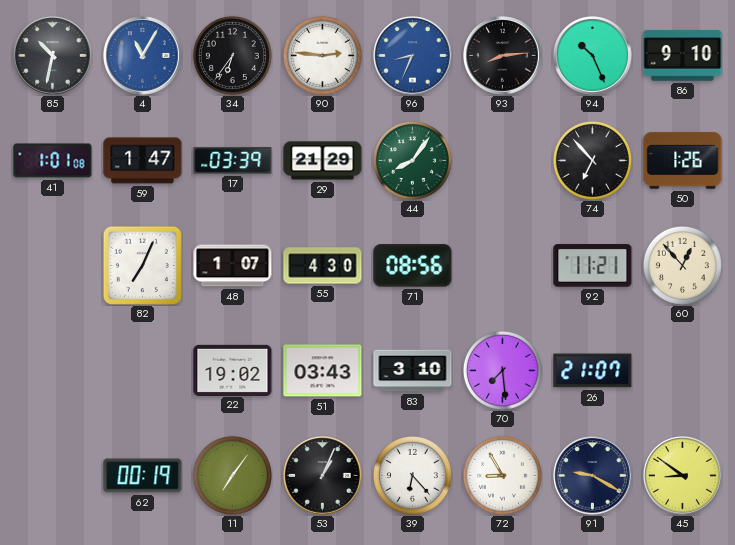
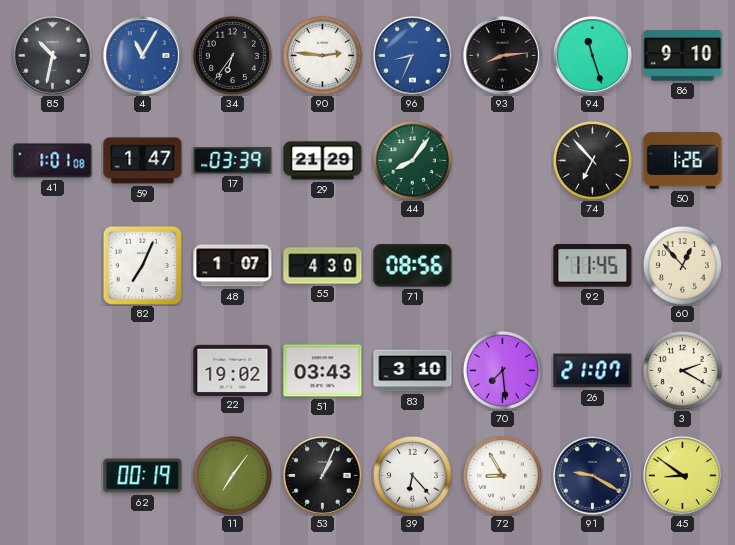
94: 10:26 -> 11:27
92: 11:21 -> 11:45
3: none -> 2:20
